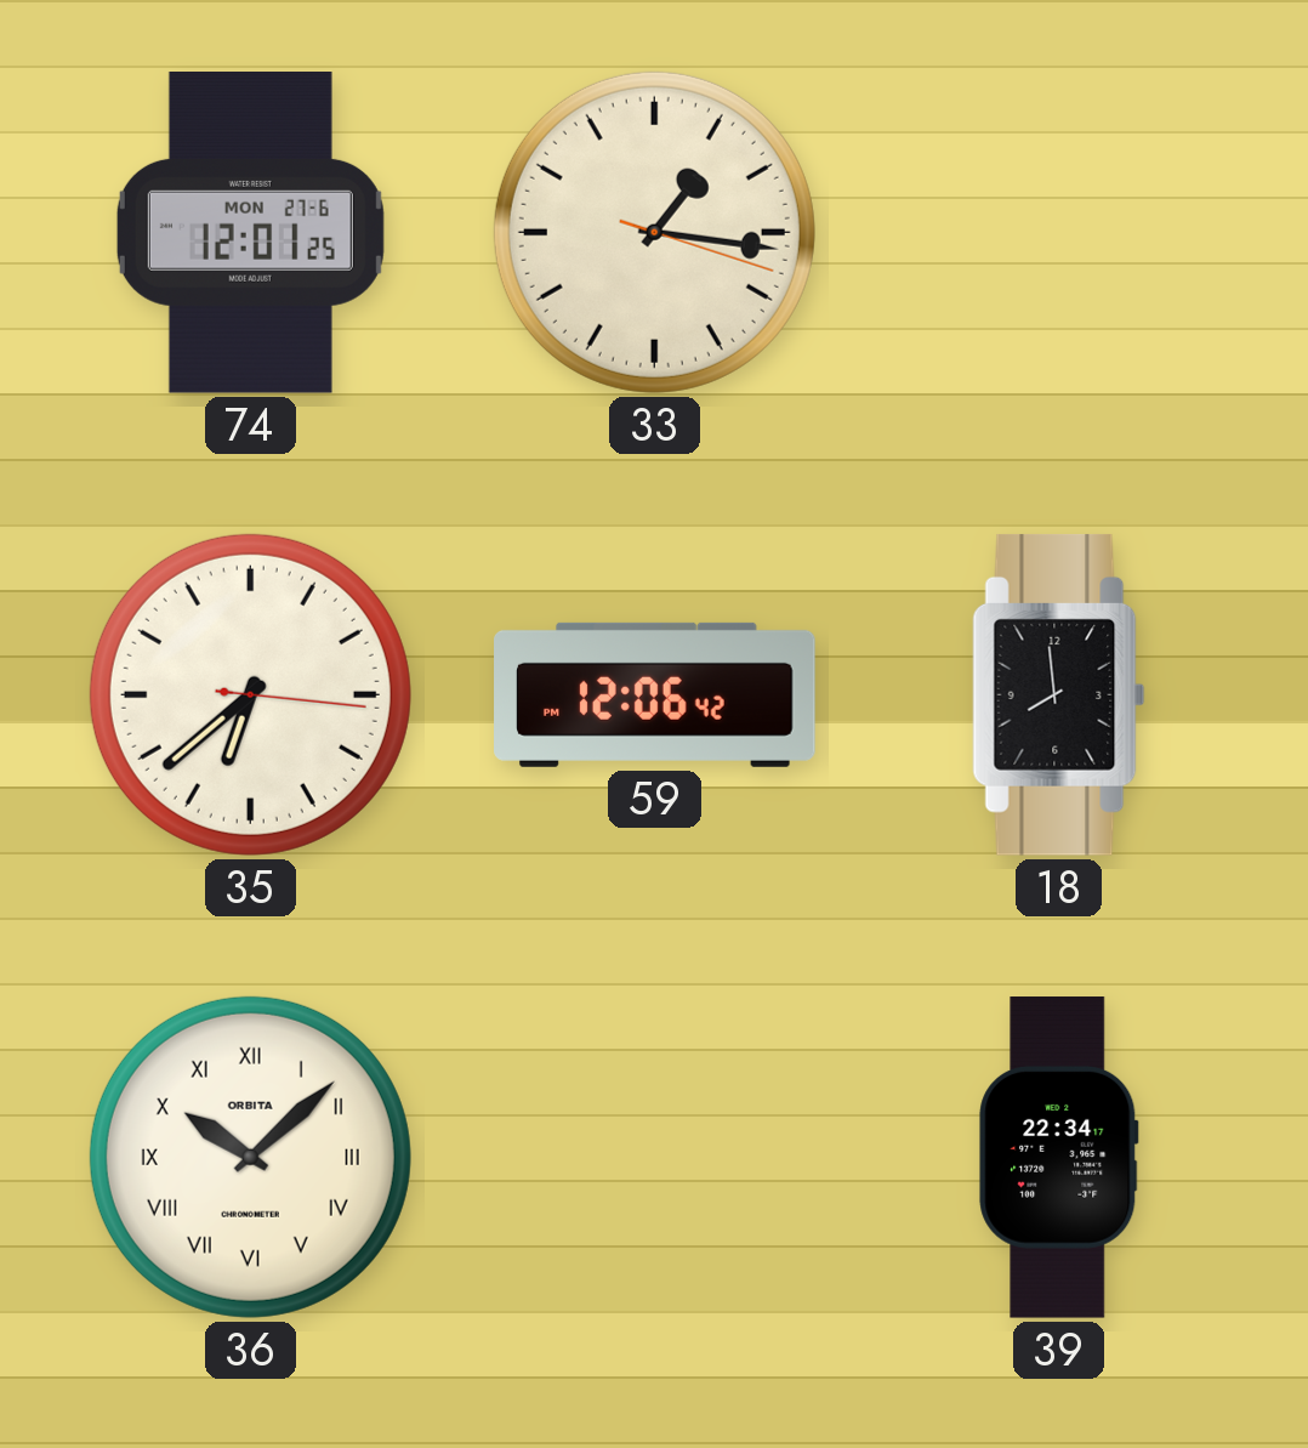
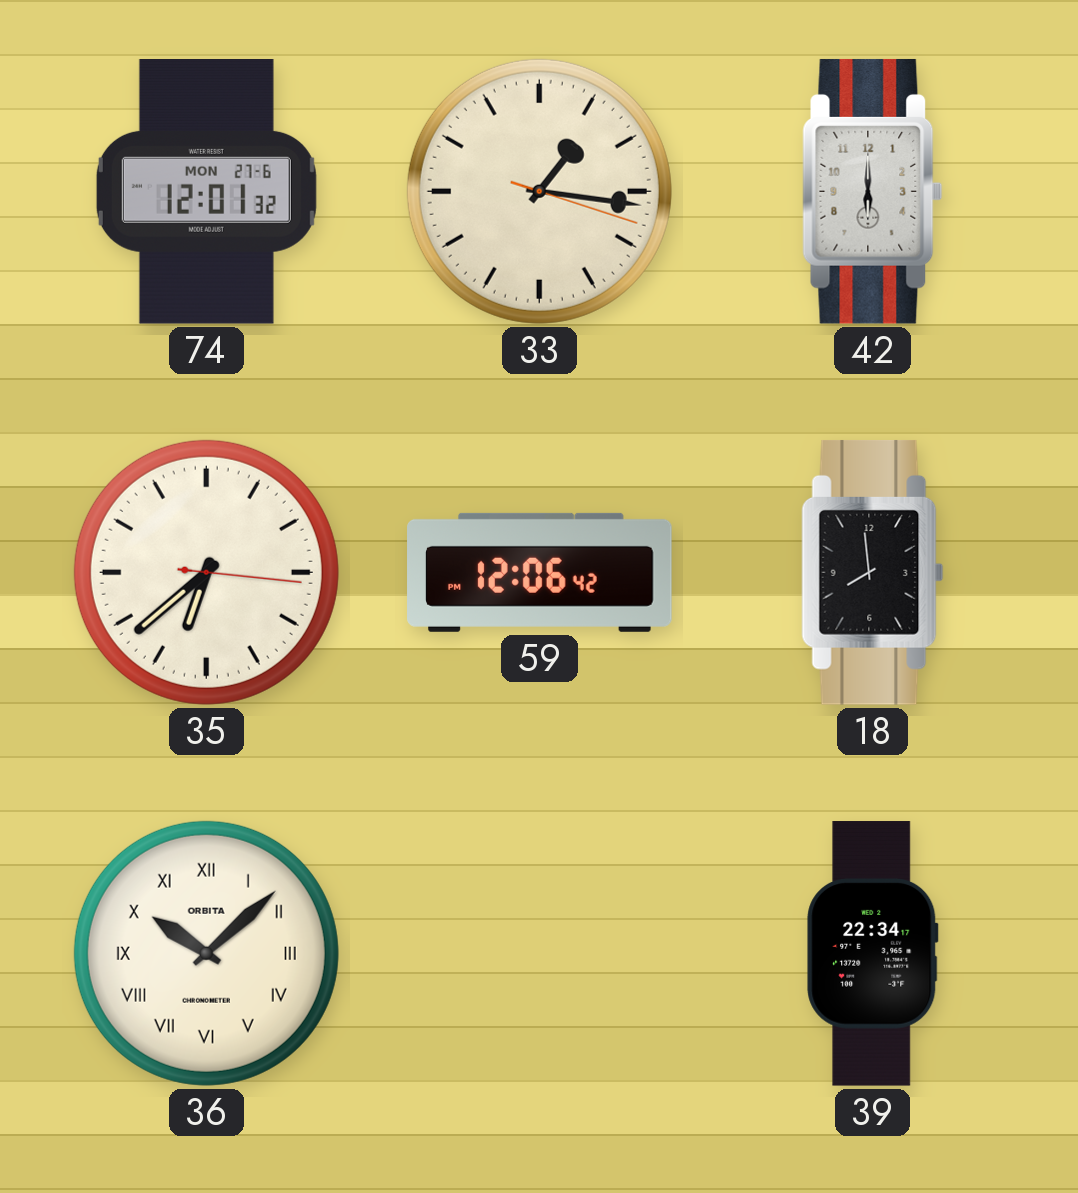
74: 12:01:25 -> 12:01:32
42: none -> 6:00
